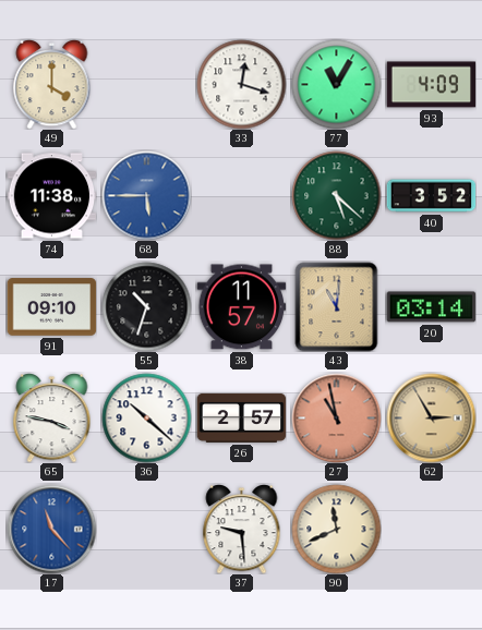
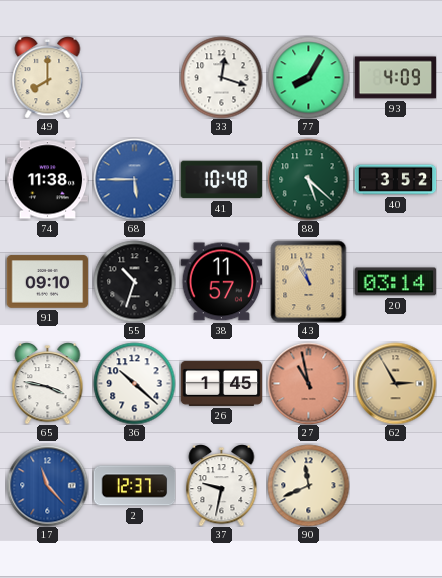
49: 4:00 -> 8:00
77: 11:05 -> 8:05
41: none -> 10:48
43: 11:01 -> 10:57
26: 2:57 -> 1:45
2: none -> 12:37
37: 9:29 -> 9:32
